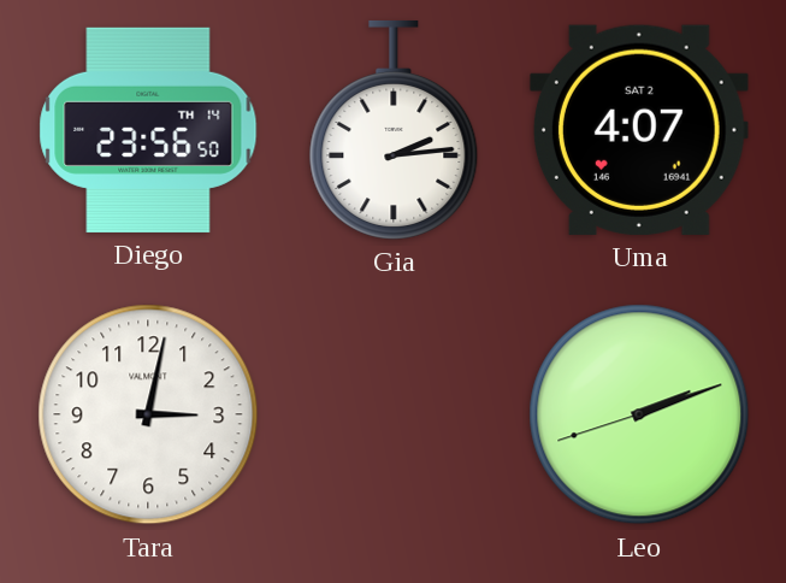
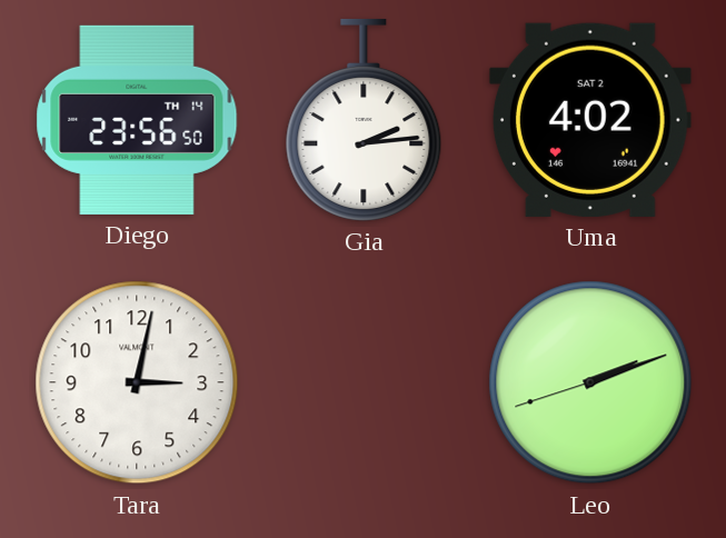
Uma: 4:07 -> 4:02
